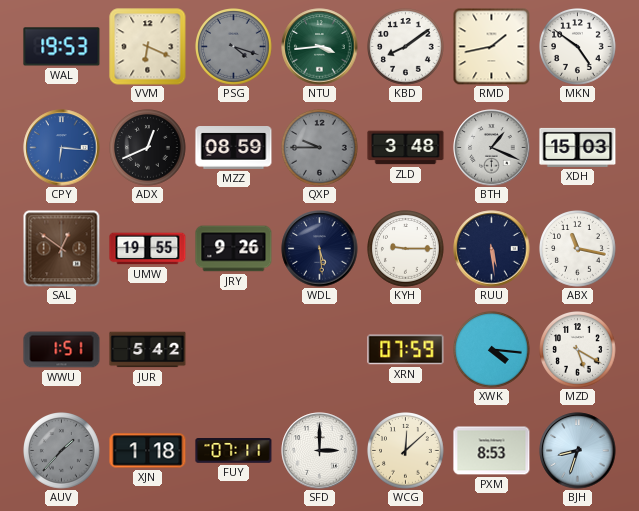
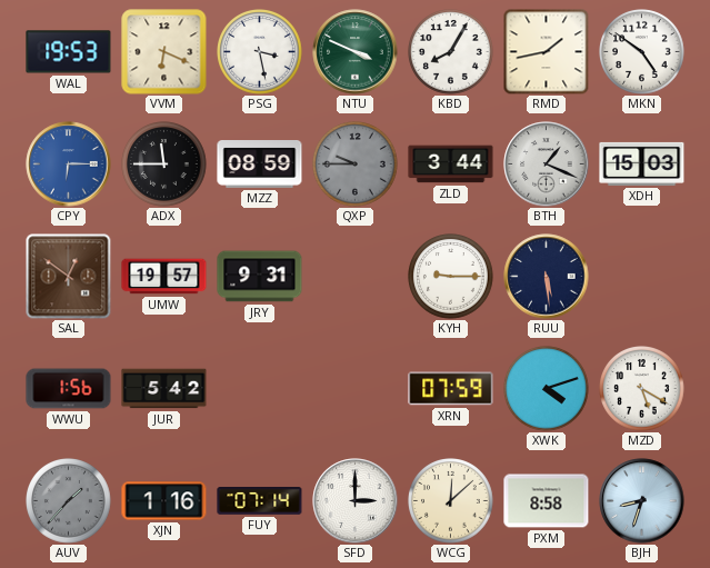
PSG: 4:18 -> 3:28
PSG dial: grey -> white
NTU: 3:44 -> 3:49
KBD: 8:09 -> 8:05
CPY: 6:16 -> 6:15
ADX: 12:41 -> 11:45
ZLD: 3:48 -> 3:44
UMW: 19:55 -> 19:57
JRY: 9:26 -> 9:31
WDL: 5:29 -> none
ABX: 11:17 -> none
WWU: 1:51 -> 1:56
XWK: 4:16 -> 4:12
XJN: 1:18 -> 1:16
FUY: 07:11 -> 07:14
PXM: 8:53 -> 8:58
